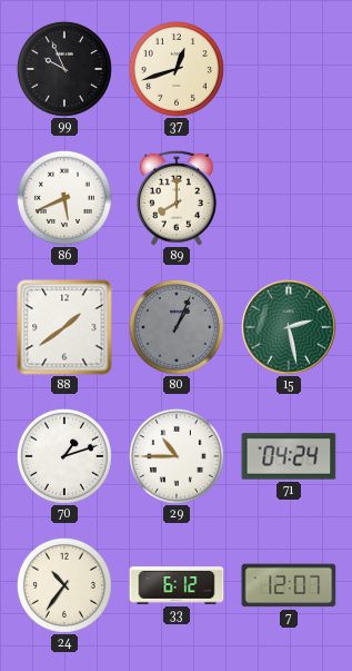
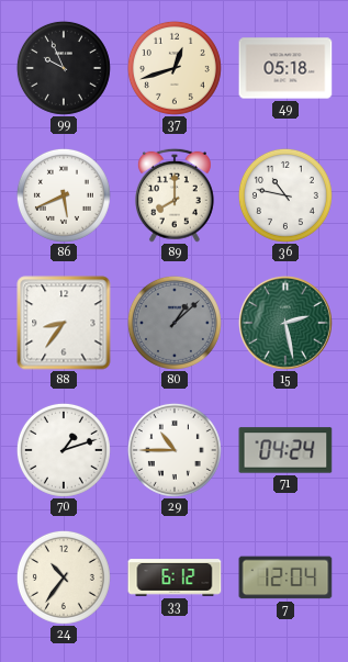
49: none -> 05:18
36: none -> 10:47
88: 1:39 -> 8:36
80: 1:04 -> 1:08
7: 12:07 -> 12:04
